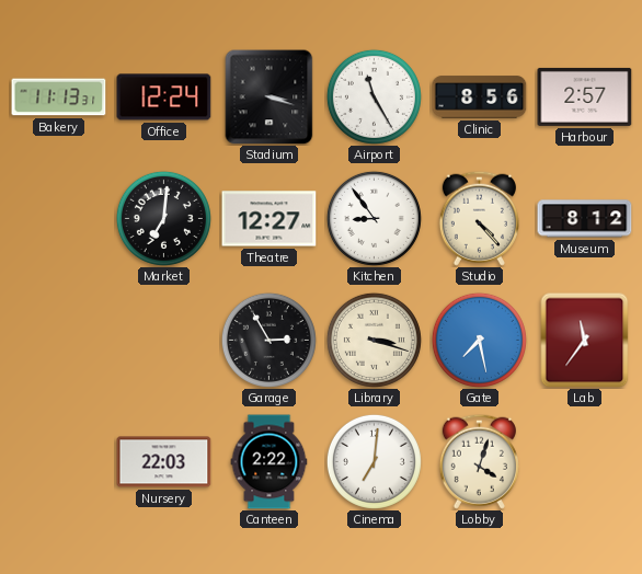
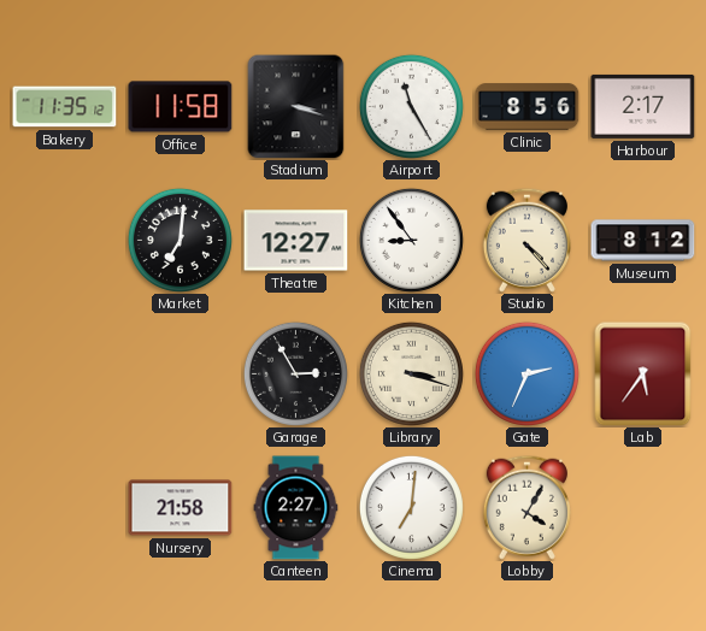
Bakery: 11:13 -> 11:35
Office: 12:24 -> 11:58
Harbour: 2:57 -> 2:17
Gate: 7:28 -> 2:34
Lab: 11:36 -> 5:36
Nursery: 22:03 -> 21:58
Canteen: 2:22 -> 2:27
Lobby: 4:03 -> 4:05
